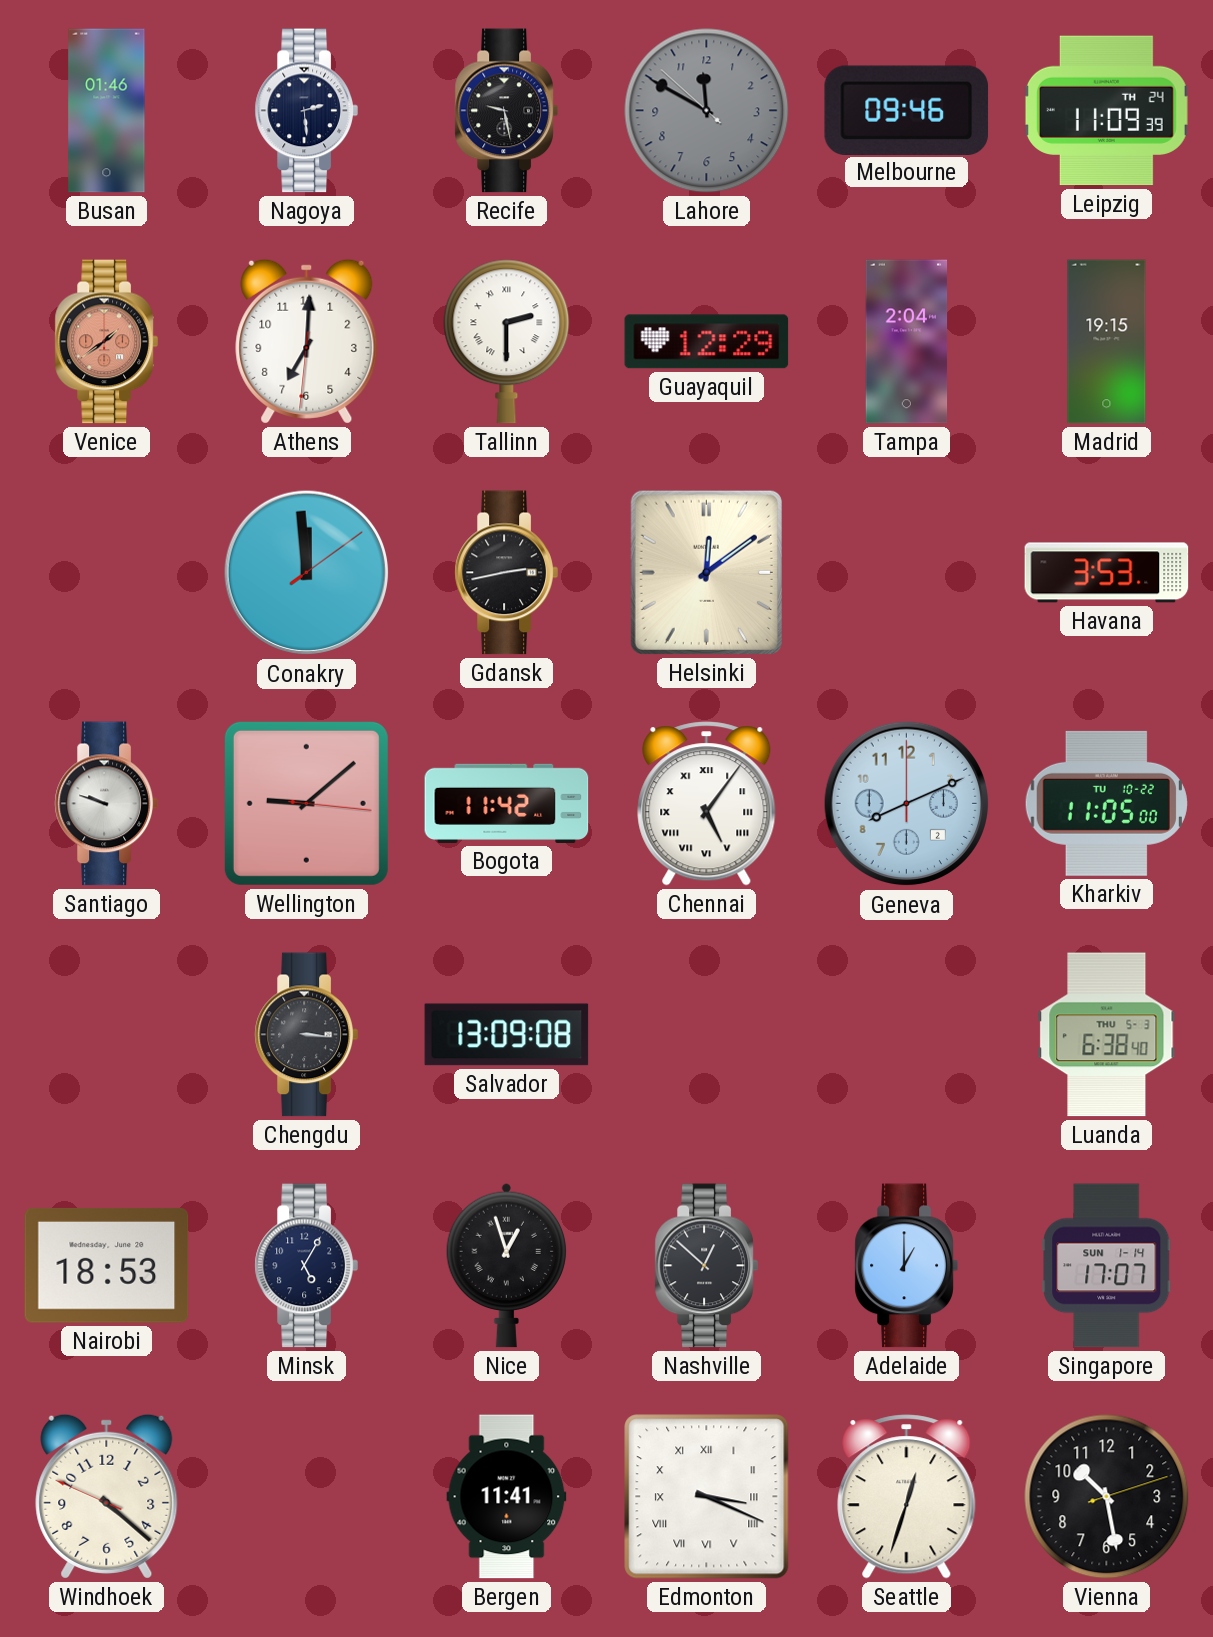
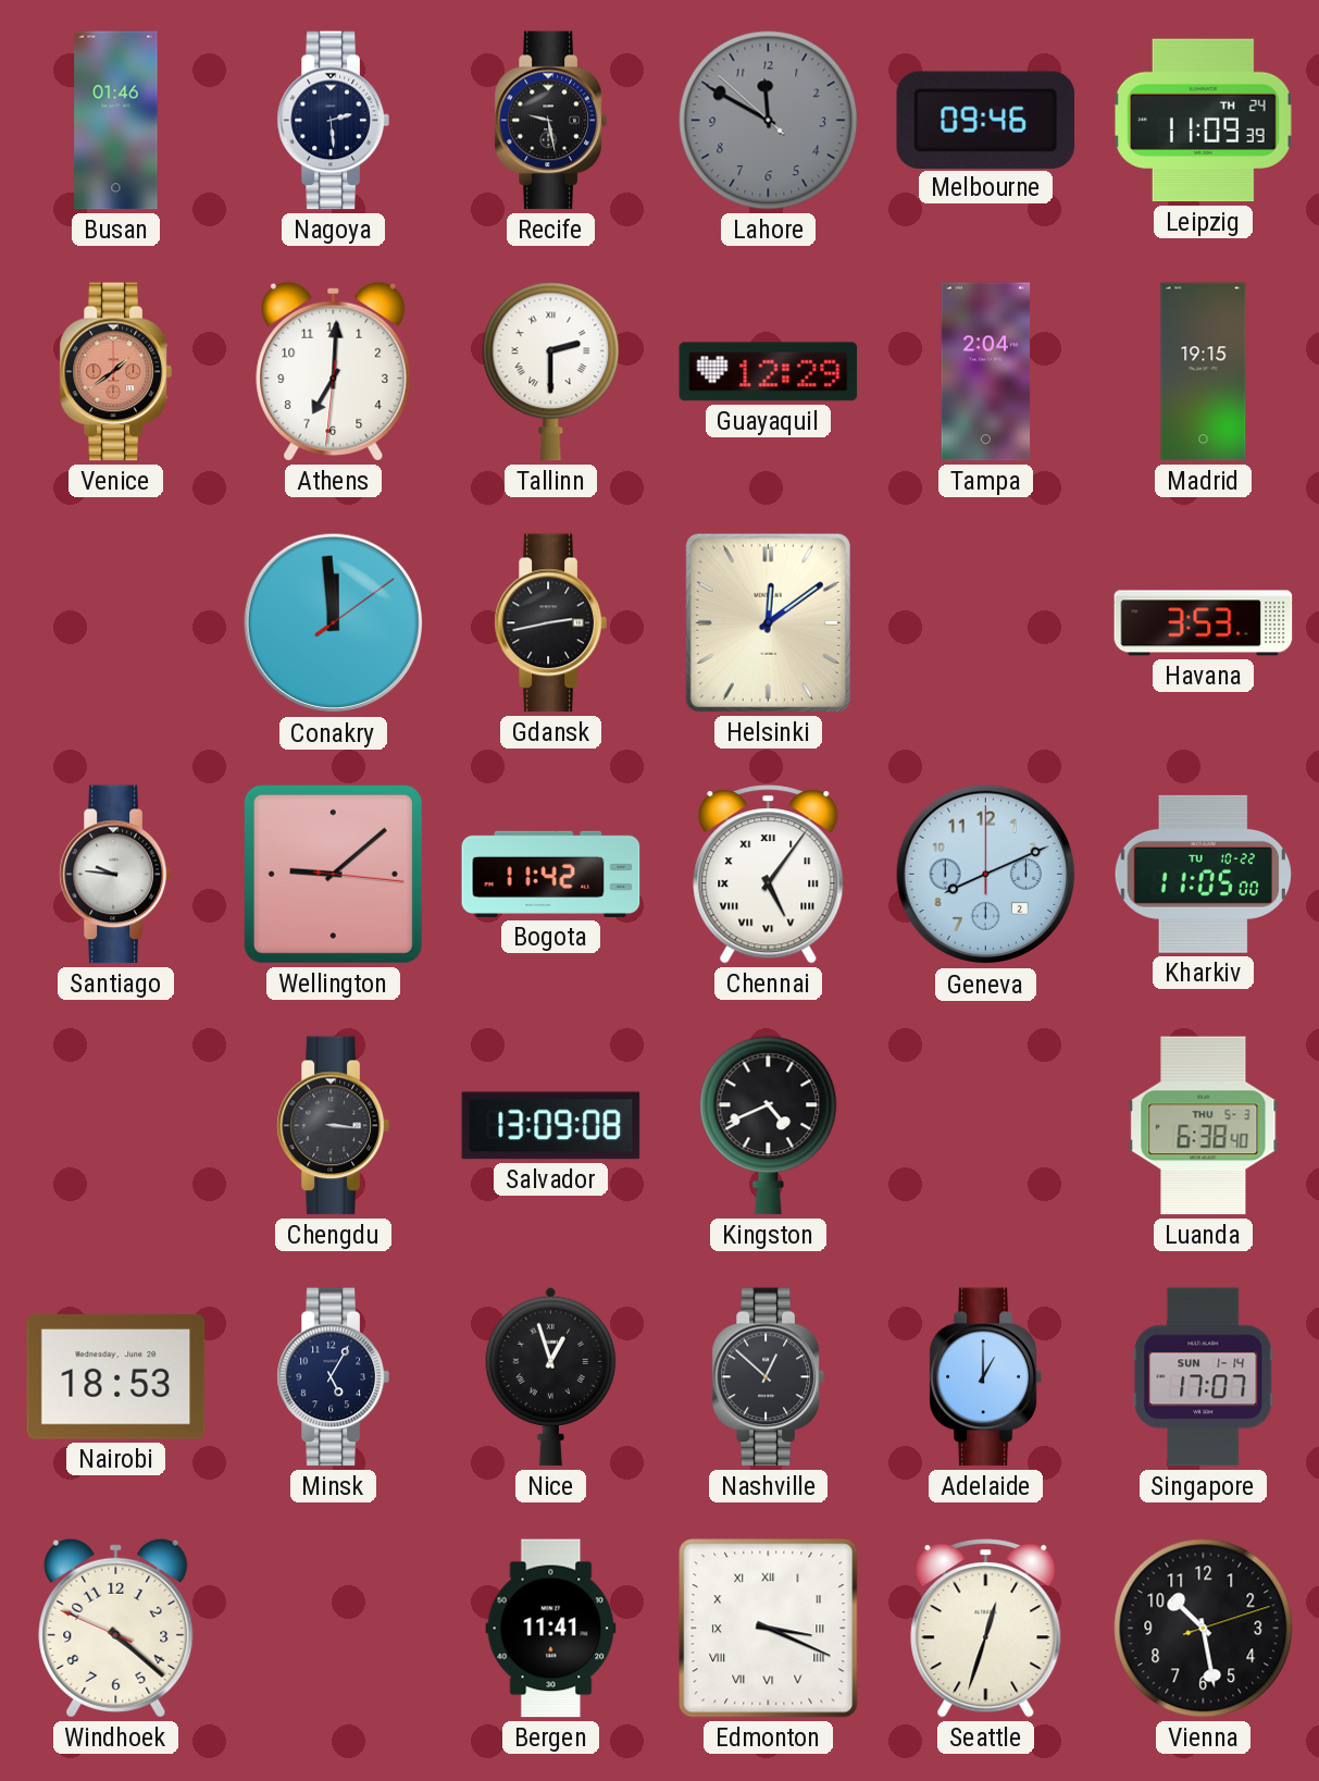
Santiago: 9:48 -> 9:46
Kingston: none -> 4:41
